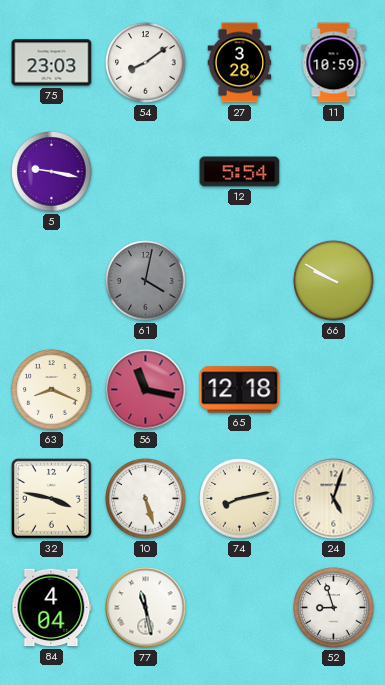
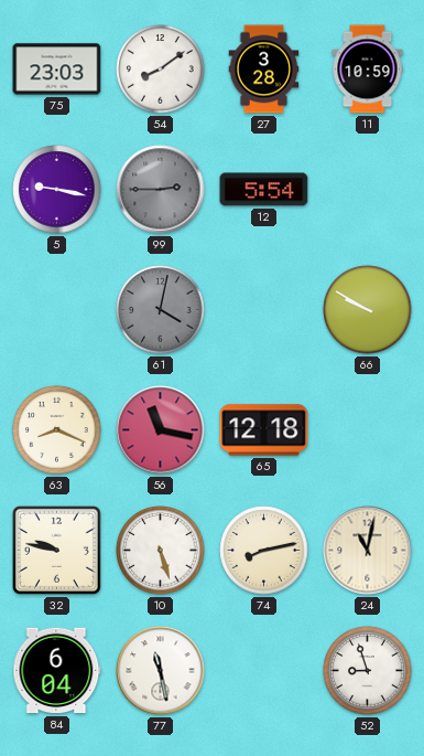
99: none -> 2:45
32: 3:47 -> 9:47
24: 5:03 -> 11:02
84: 4:04 -> 6:04
